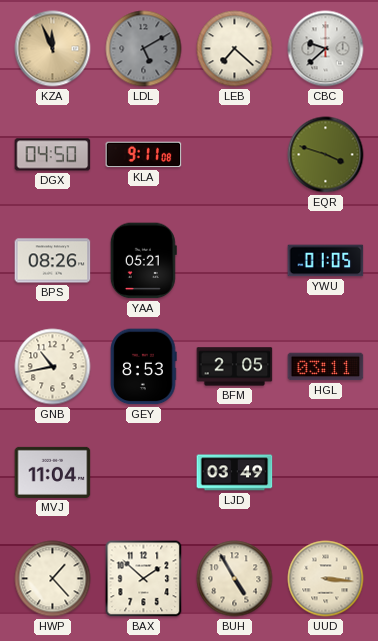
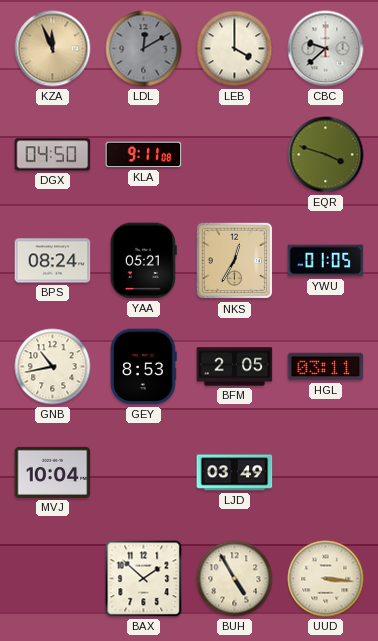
LDL: 5:10 -> 12:10
LEB: 7:22 -> 4:00
BPS: 08:26 -> 08:24
NKS: none -> 12:35
MVJ: 11:04 -> 10:04
HWP: 1:23 -> none
